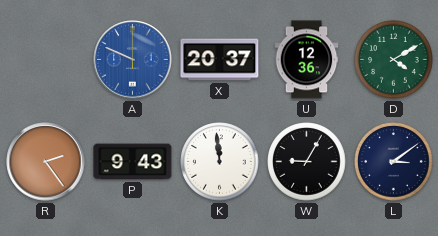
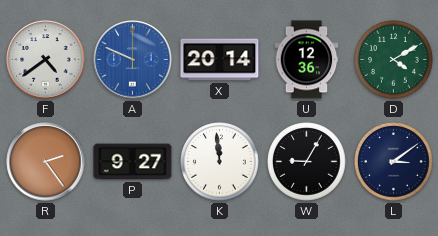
F: none -> 4:39
X: 20:37 -> 20:14
P: 9:43 -> 9:27
